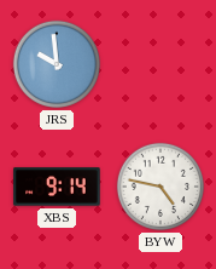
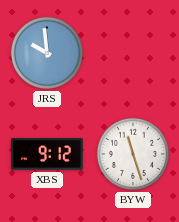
XBS: 9:14 -> 9:12
BYW: 4:47 -> 11:27
